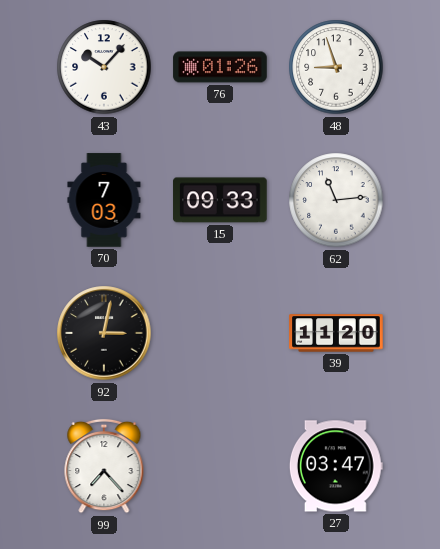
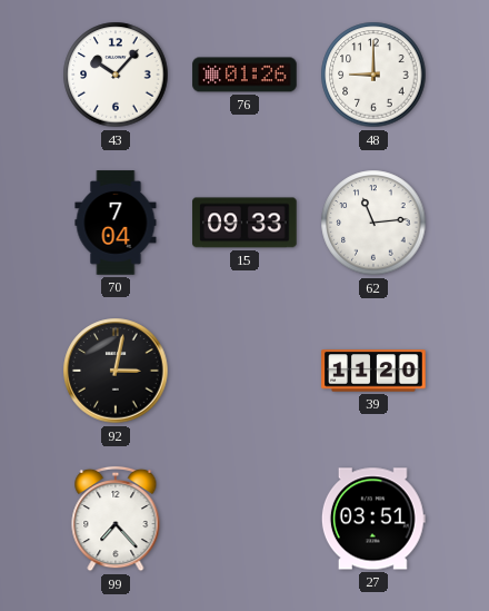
48: 8:57 -> 9:00
70: 7:03 -> 7:04
27: 03:47 -> 03:51
